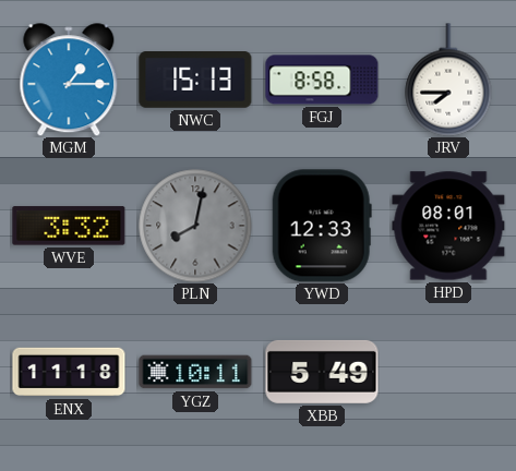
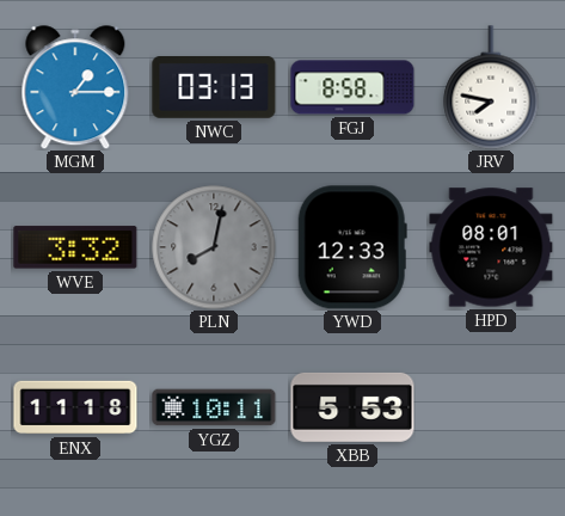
NWC: 15:13 -> 03:13
JRV: 7:45 -> 7:47
XBB: 5:49 -> 5:53
